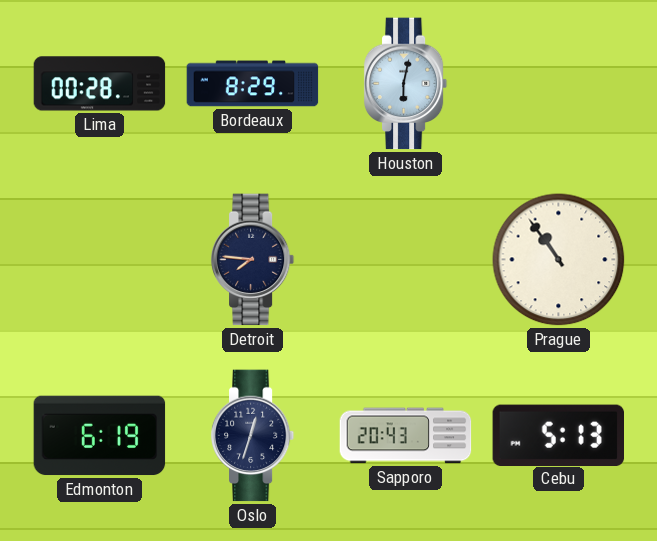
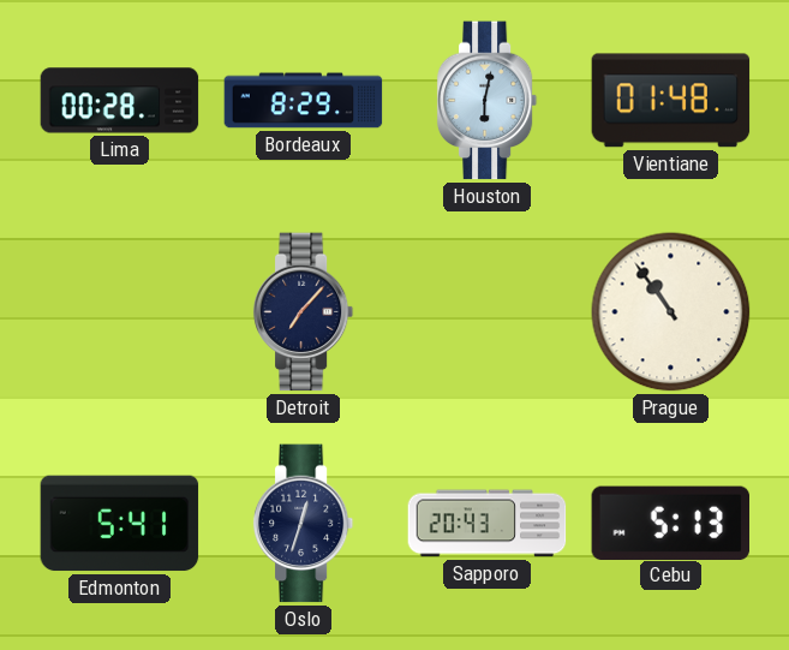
Vientiane: none -> 01:48
Detroit: 7:46 -> 7:07
Edmonton: 6:19 -> 5:41
